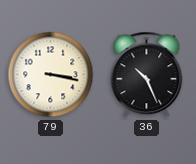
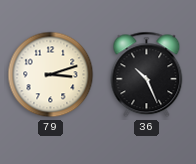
79: 3:17 -> 3:12
